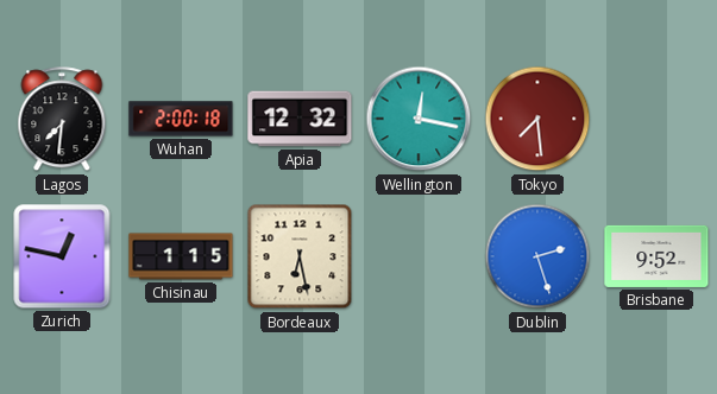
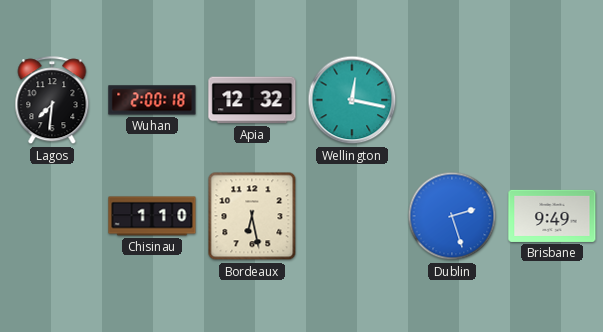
Tokyo: 7:29 -> none
Zurich: 12:47 -> none
Chisinau: 1:15 -> 1:10
Brisbane: 9:52 -> 9:49
